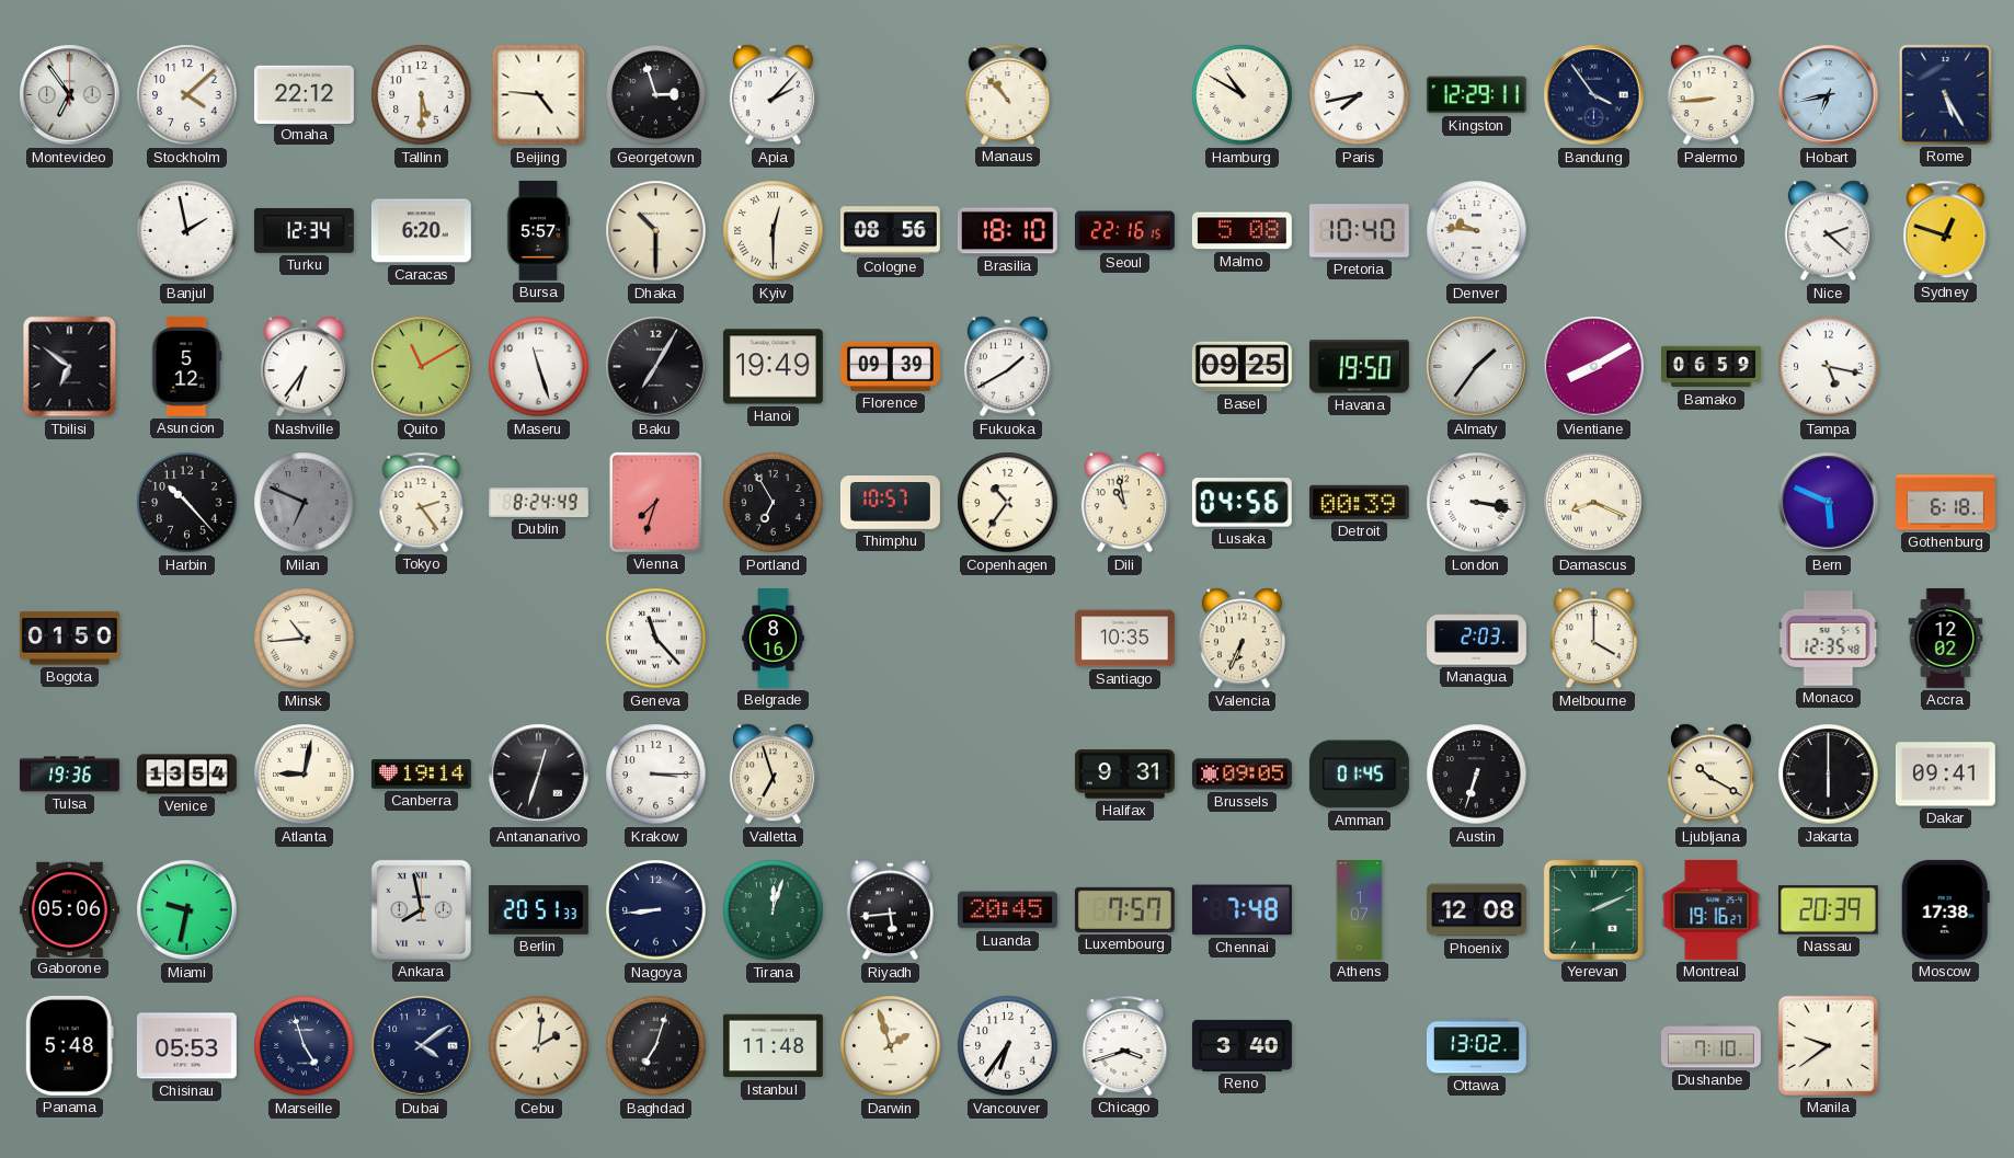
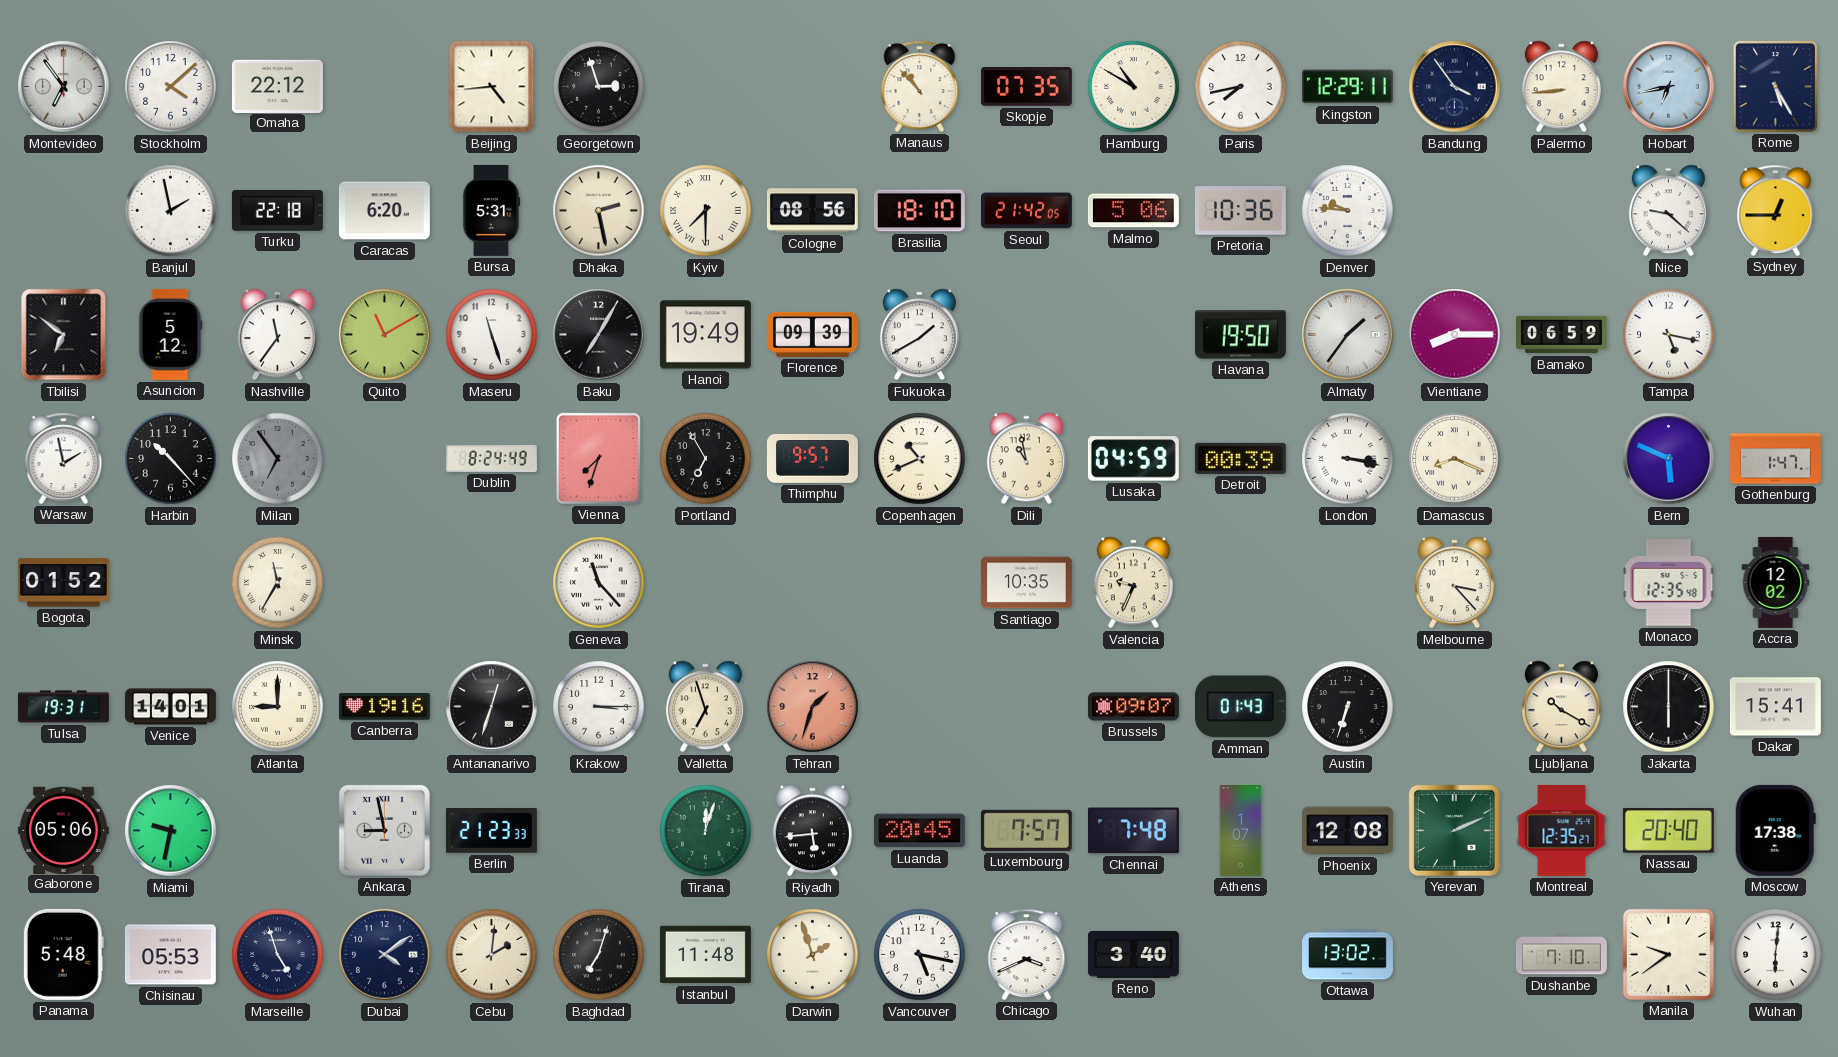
Tallinn: 5:30 -> none
Beijing: 4:46 -> 4:44
Apia: 2:07 -> none
Skopje: none -> 07:35
Turku: 12:34 -> 22:18
Bursa: 5:57 -> 5:31
Dhaka: 10:30 -> 2:28
Kyiv: 12:30 -> 7:30
Seoul: 22:16 -> 21:42
Malmo: 5:08 -> 5:06
Pretoria: 10:40 -> 10:36
Nice: 2:22 -> 9:22
Sydney: 12:48 -> 12:45
Nashville: 6:36 -> 11:36
Basel: 09:25 -> none
Vientiane: 8:10 -> 8:15
Warsaw: none -> 1:58
Milan: 6:49 -> 6:54
Tokyo: 2:24 -> none
Thimphu: 10:57 -> 9:57
Copenhagen: 10:36 -> 10:41
Lusaka: 04:56 -> 04:59
Gothenburg: 6:18 -> 1:47
Bogota: 01:50 -> 01:52
Minsk: 10:44 -> 11:35
Belgrade: 8:16 -> none
Valencia: 6:34 -> 9:34
Managua: 2:03 -> none
Melbourne: 4:00 -> 3:23
Tulsa: 19:36 -> 19:31
Venice: 13:54 -> 14:01
Atlanta: 9:02 -> 9:00
Canberra: 19:14 -> 19:16
Tehran: none -> 1:33
Halifax: 9:31 -> none
Brussels: 09:05 -> 09:07
Amman: 01:45 -> 01:43
Dakar: 09:41 -> 15:41
Ankara: 7:58 -> 8:58
Berlin: 20:51 -> 21:23
Nagoya: 8:44 -> none
Montreal: 19:16 -> 12:35
Nassau: 20:39 -> 20:40
Vancouver: 6:36 -> 5:17
Chicago: 3:42 -> 3:41
Wuhan: none -> 6:01
